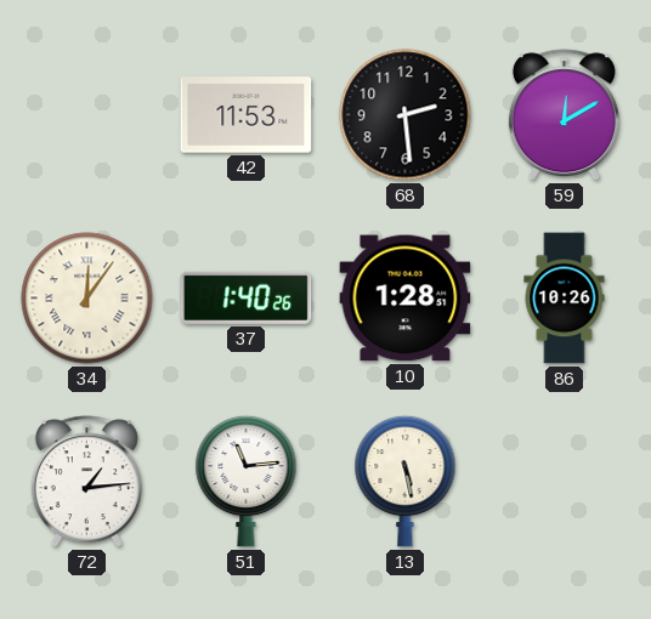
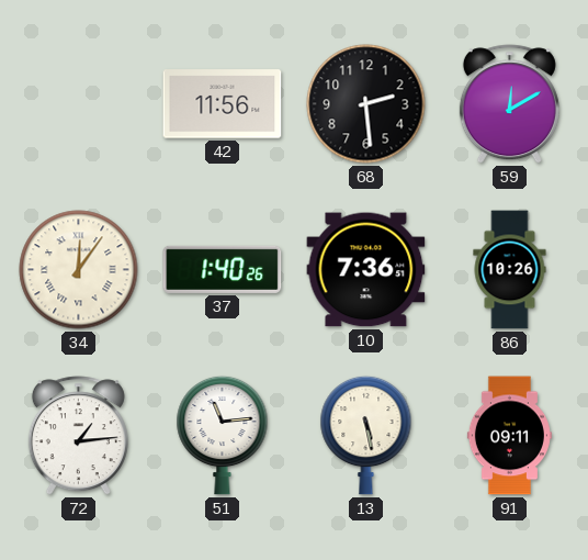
42: 11:53 -> 11:56
10: 1:28 -> 7:36
91: none -> 09:11
